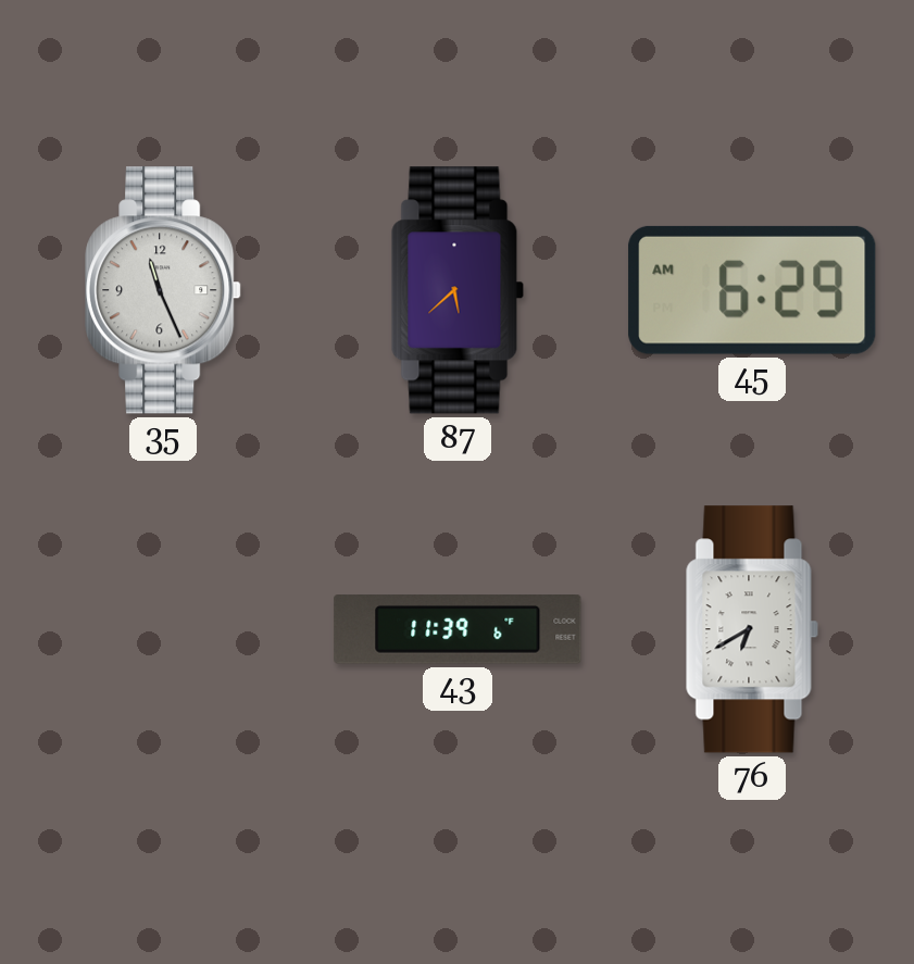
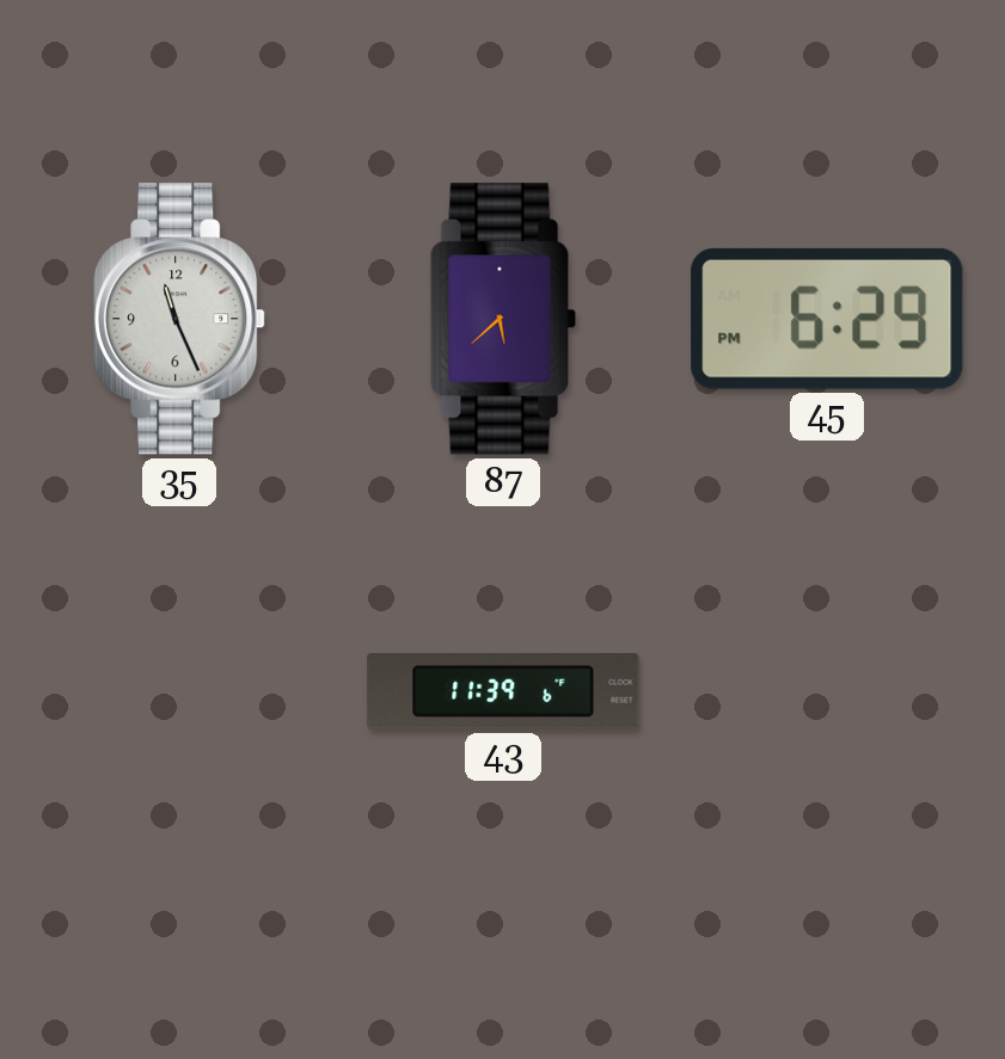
45: 6:29 AM -> 6:29 PM
76: 6:40 -> none
